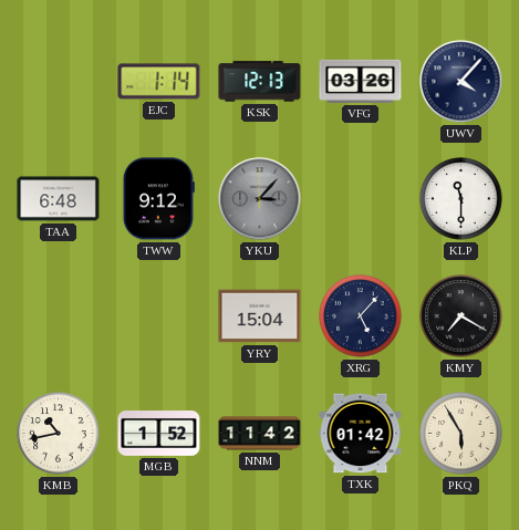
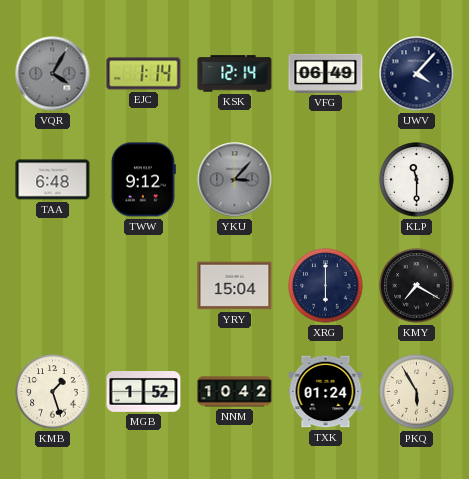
VQR: none -> 4:05
KSK: 12:13 -> 12:14
VFG: 03:26 -> 06:49
XRG: 5:07 -> 6:00
KMB: 10:43 -> 1:27
NNM: 11:42 -> 10:42
TXK: 01:42 -> 01:24
